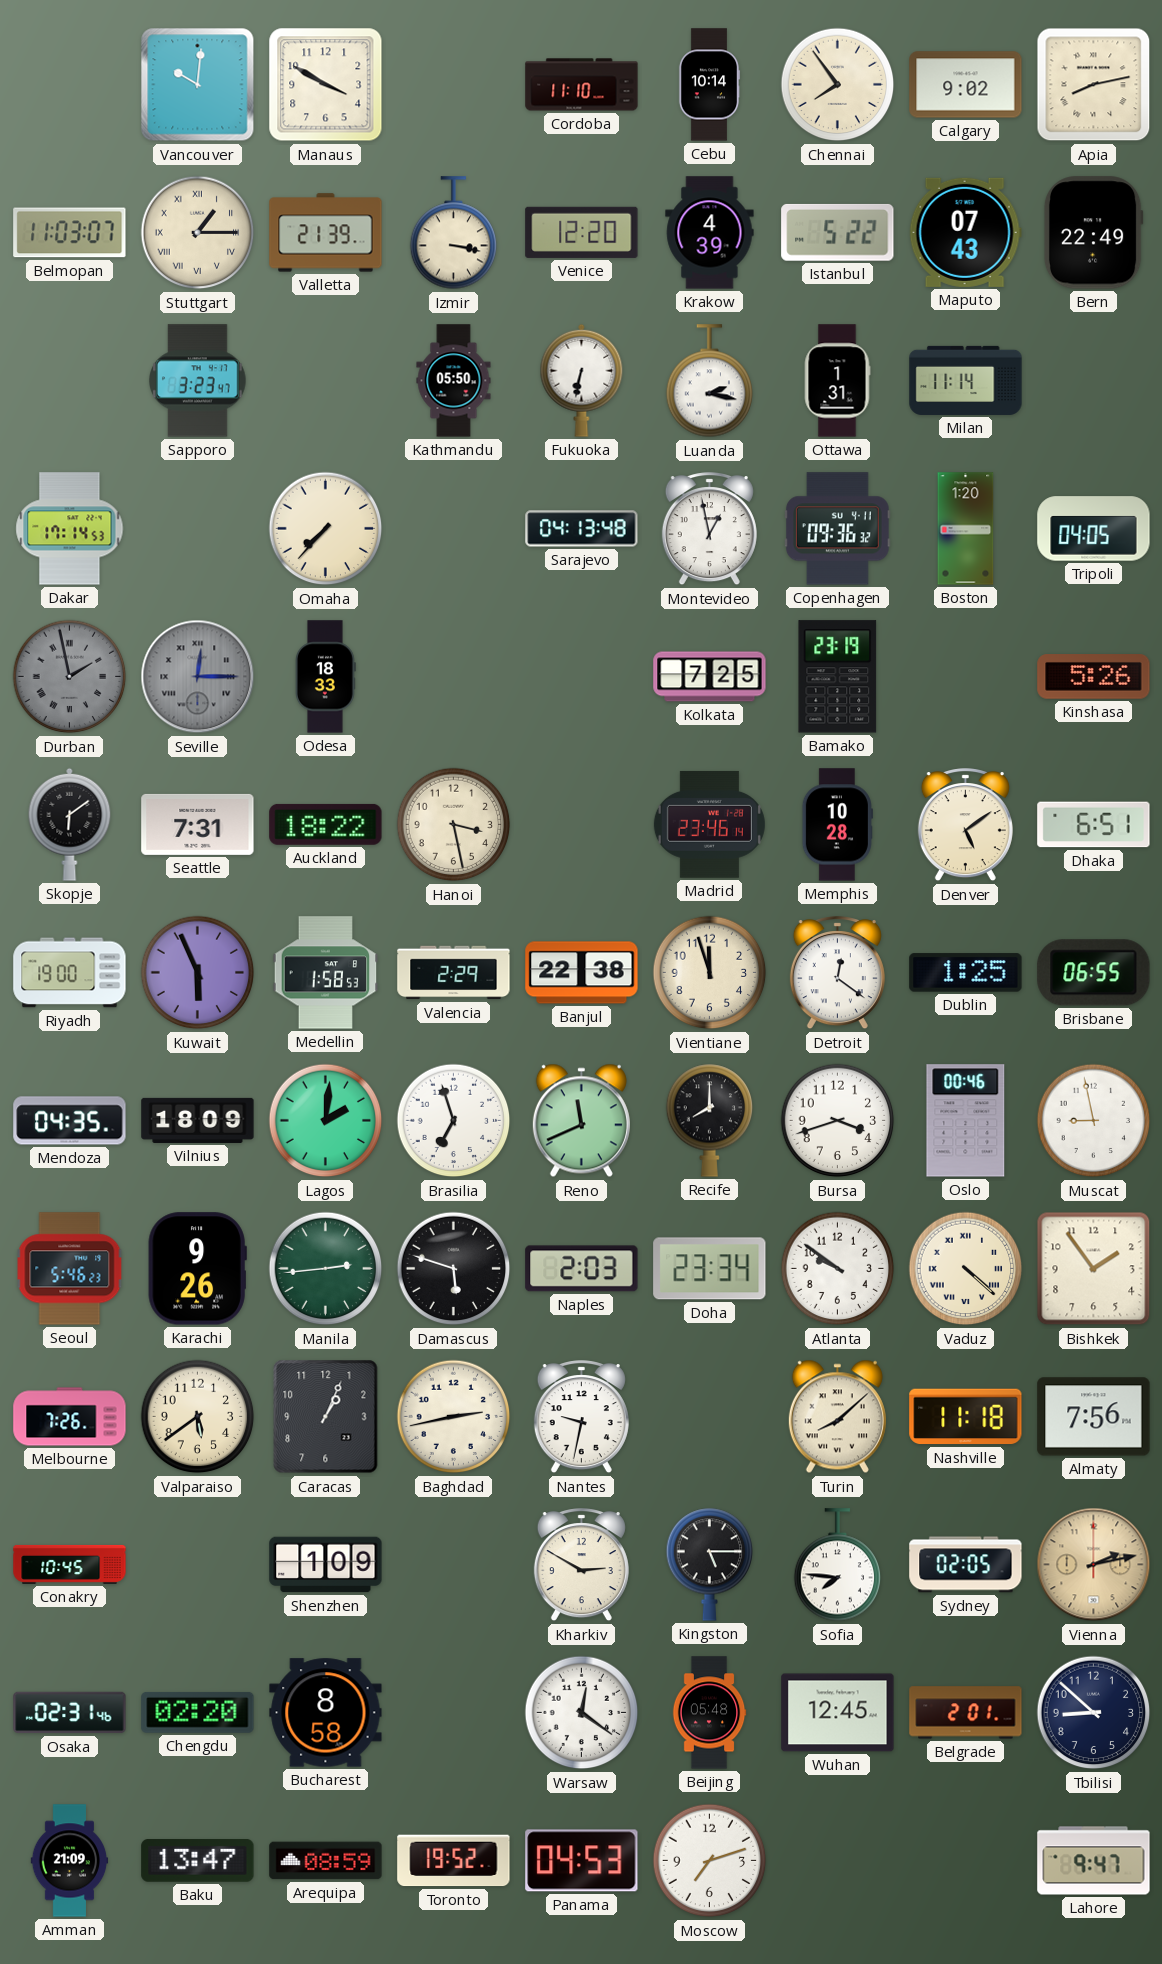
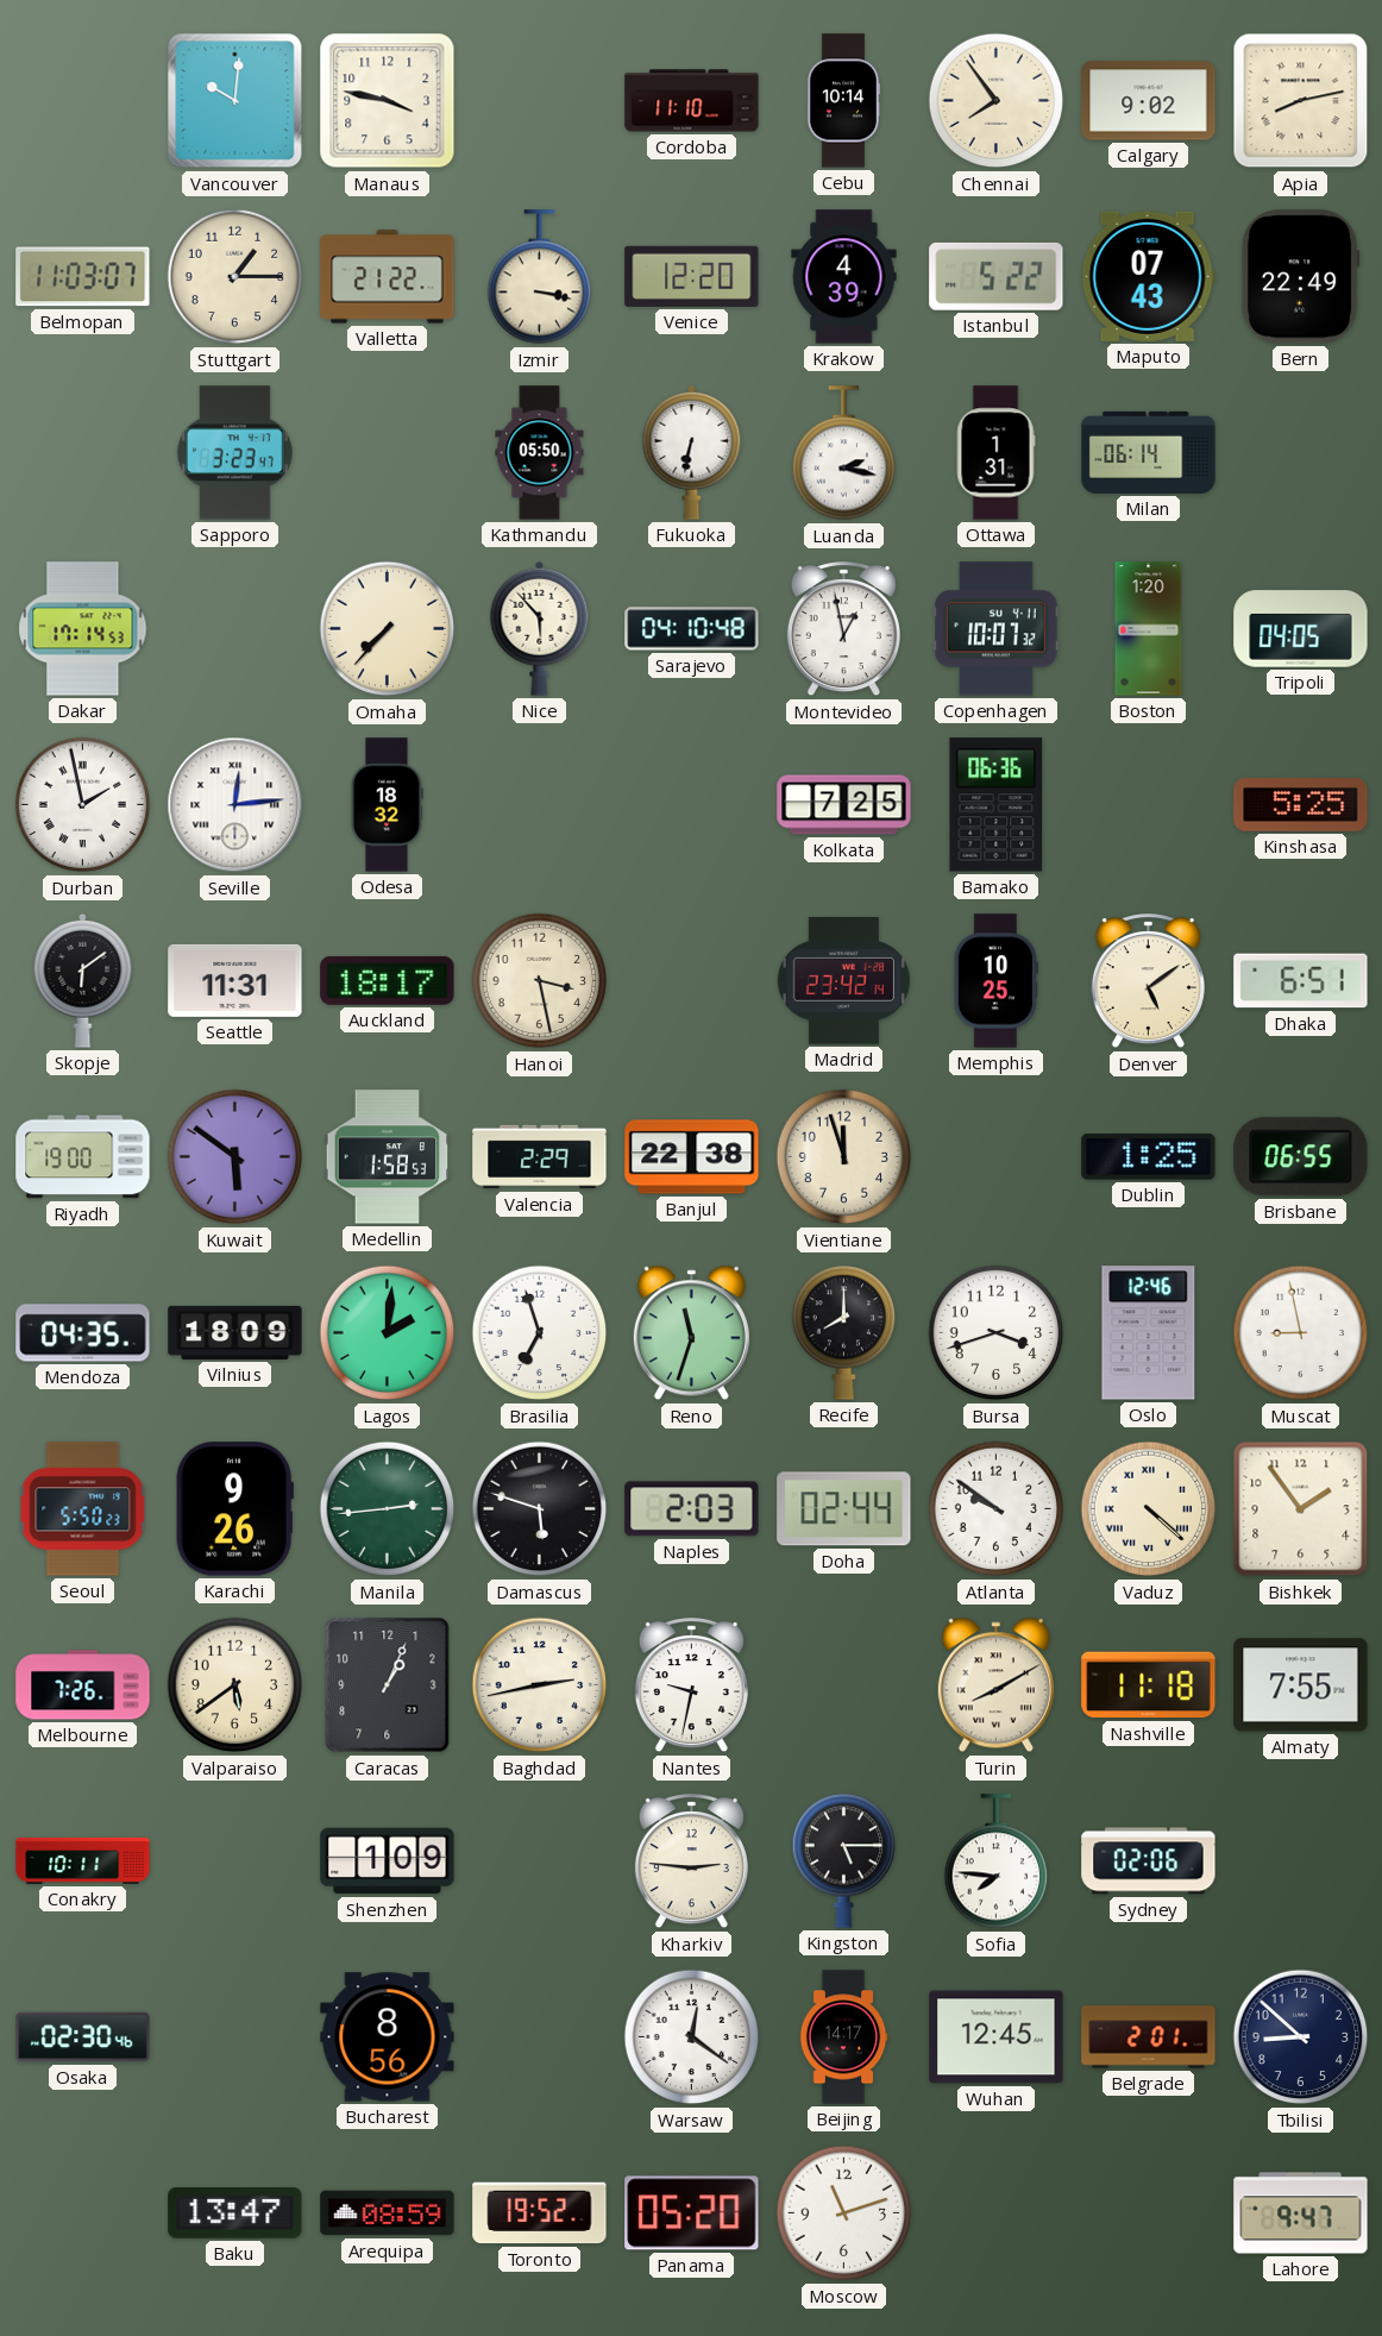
Manaus: 3:50 -> 3:47
Stuttgart numerals: Roman -> Arabic
Valletta: 21:39 -> 21:22
Milan: 11:14 -> 06:14
Nice: none -> 5:53
Sarajevo: 04:13 -> 04:10
Copenhagen: 09:36 -> 10:07
Durban dial: grey -> white
Seville: 12:15 -> 12:14
Seville dial: grey -> white
Odesa: 18:33 -> 18:32
Bamako: 23:19 -> 06:36
Kinshasa: 5:26 -> 5:25
Seattle: 7:31 -> 11:31
Auckland: 18:22 -> 18:17
Madrid: 23:46 -> 23:42
Memphis: 10:28 -> 10:25
Kuwait: 5:56 -> 5:51
Detroit: 12:21 -> none
Reno: 11:41 -> 11:33
Oslo: 00:46 -> 12:46
Seoul: 5:46 -> 5:50
Doha: 23:34 -> 02:44
Turin: 8:08 -> 8:10
Almaty: 7:56 -> 7:55
Conakry: 10:45 -> 10:11
Kharkiv: 2:50 -> 2:46
Sydney: 02:05 -> 02:06
Vienna: 2:13 -> none
Osaka: 02:31 -> 02:30
Chengdu: 02:20 -> none
Bucharest: 8:58 -> 8:56
Beijing: 05:48 -> 14:17
Amman: 21:09 -> none
Panama: 04:53 -> 05:20
Moscow: 7:12 -> 11:12
